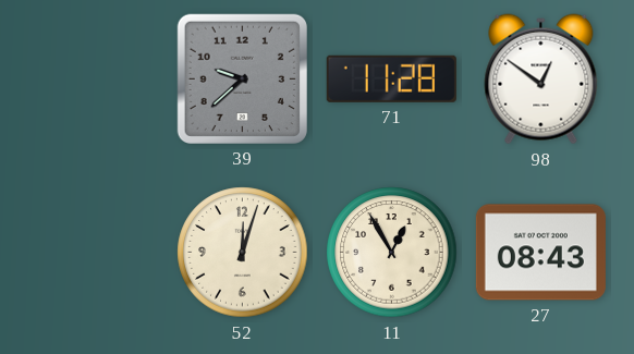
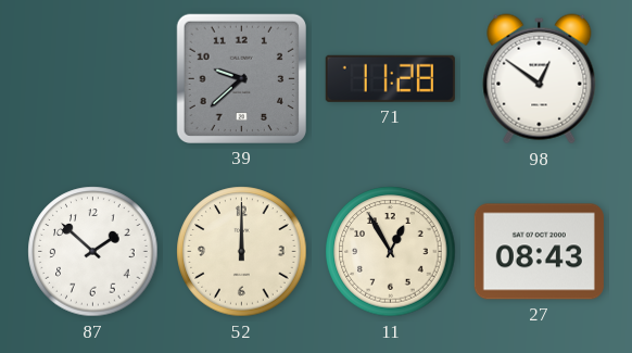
87: none -> 1:52
52: 12:03 -> 12:00
